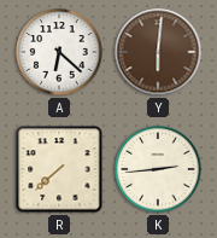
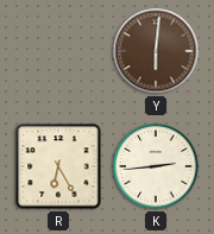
A: 6:22 -> none
R: 7:38 -> 6:25
